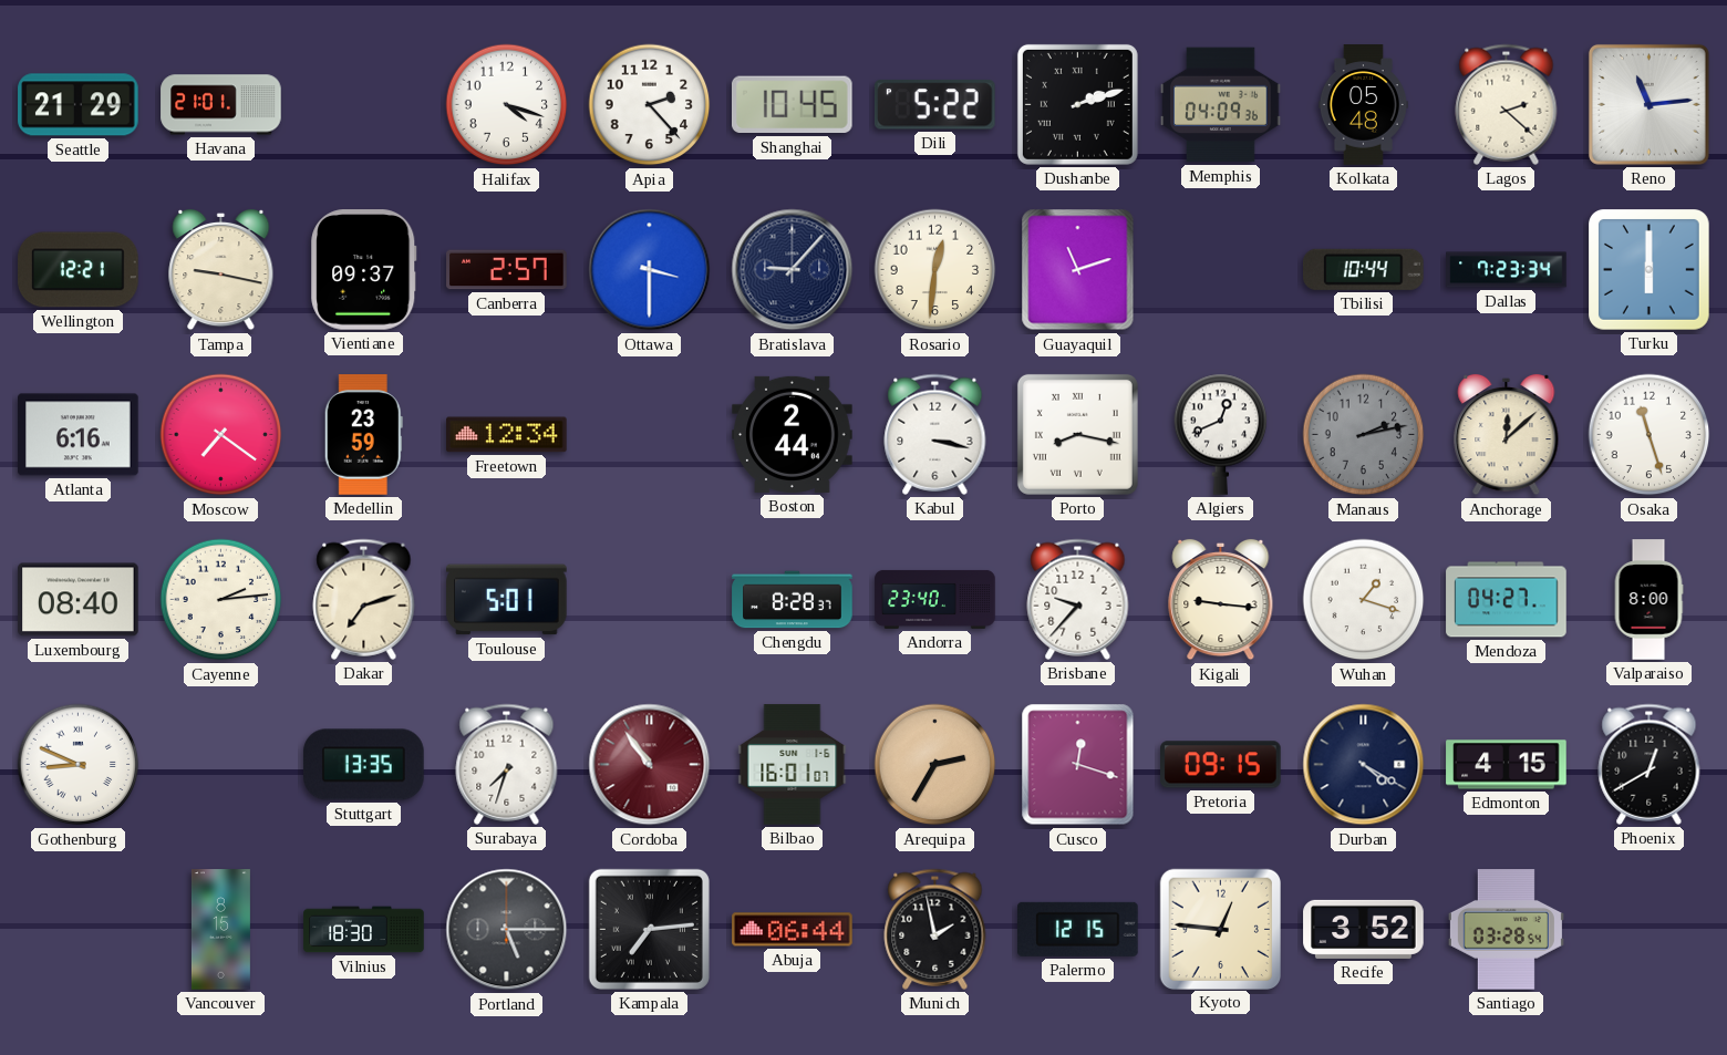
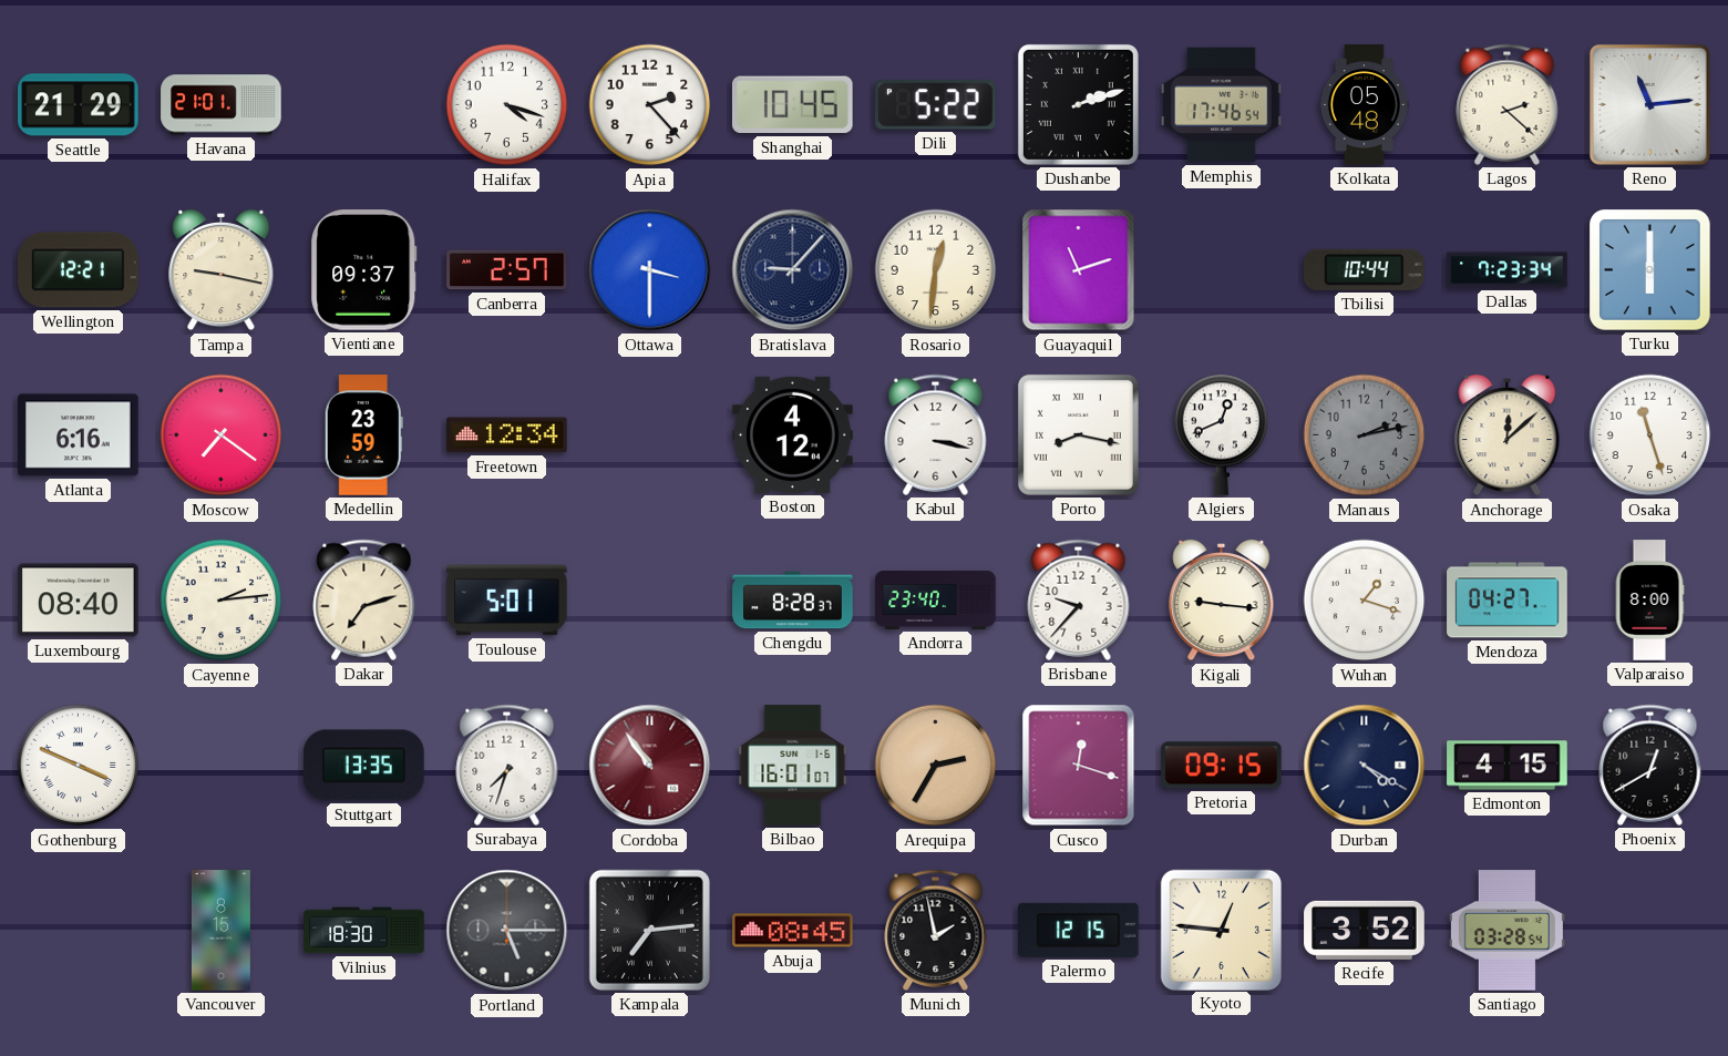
Memphis: 04:09 -> 17:46
Boston: 2:44 -> 4:12
Gothenburg: 8:49 -> 3:49
Abuja: 06:44 -> 08:45
